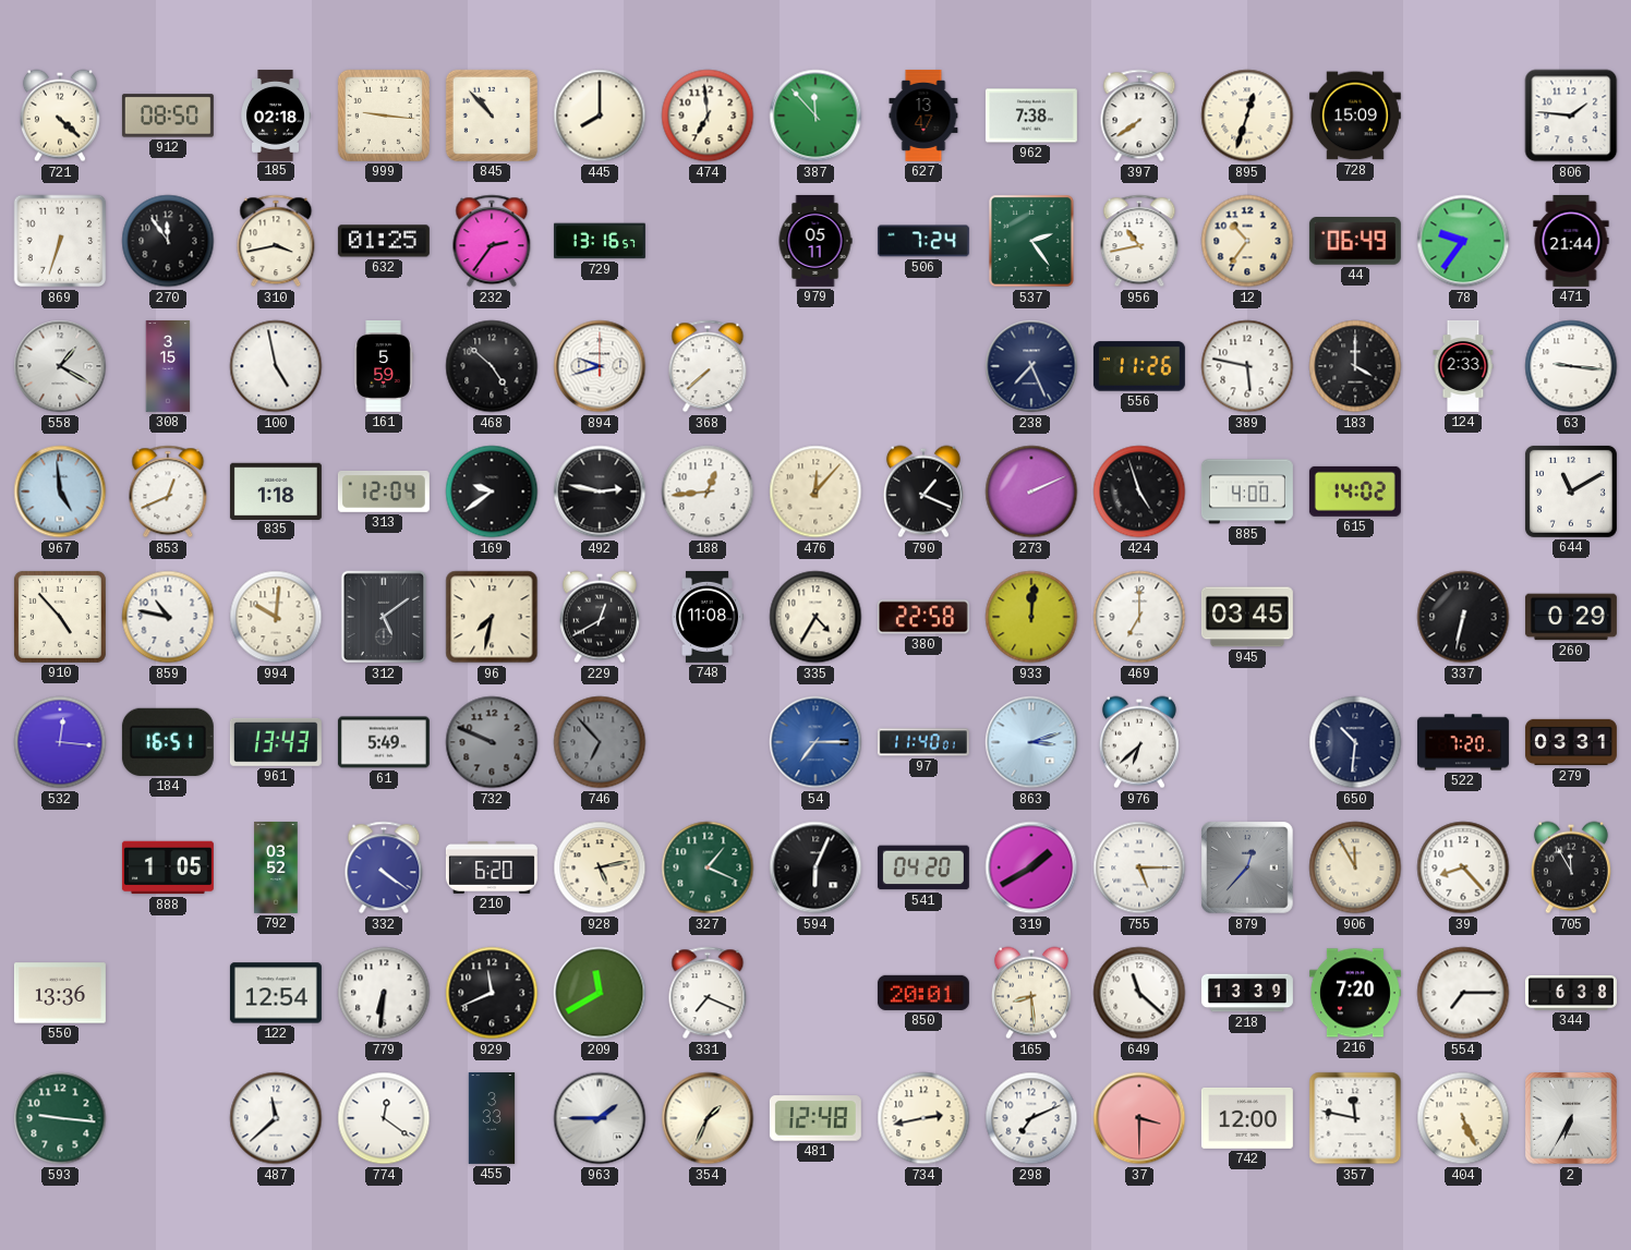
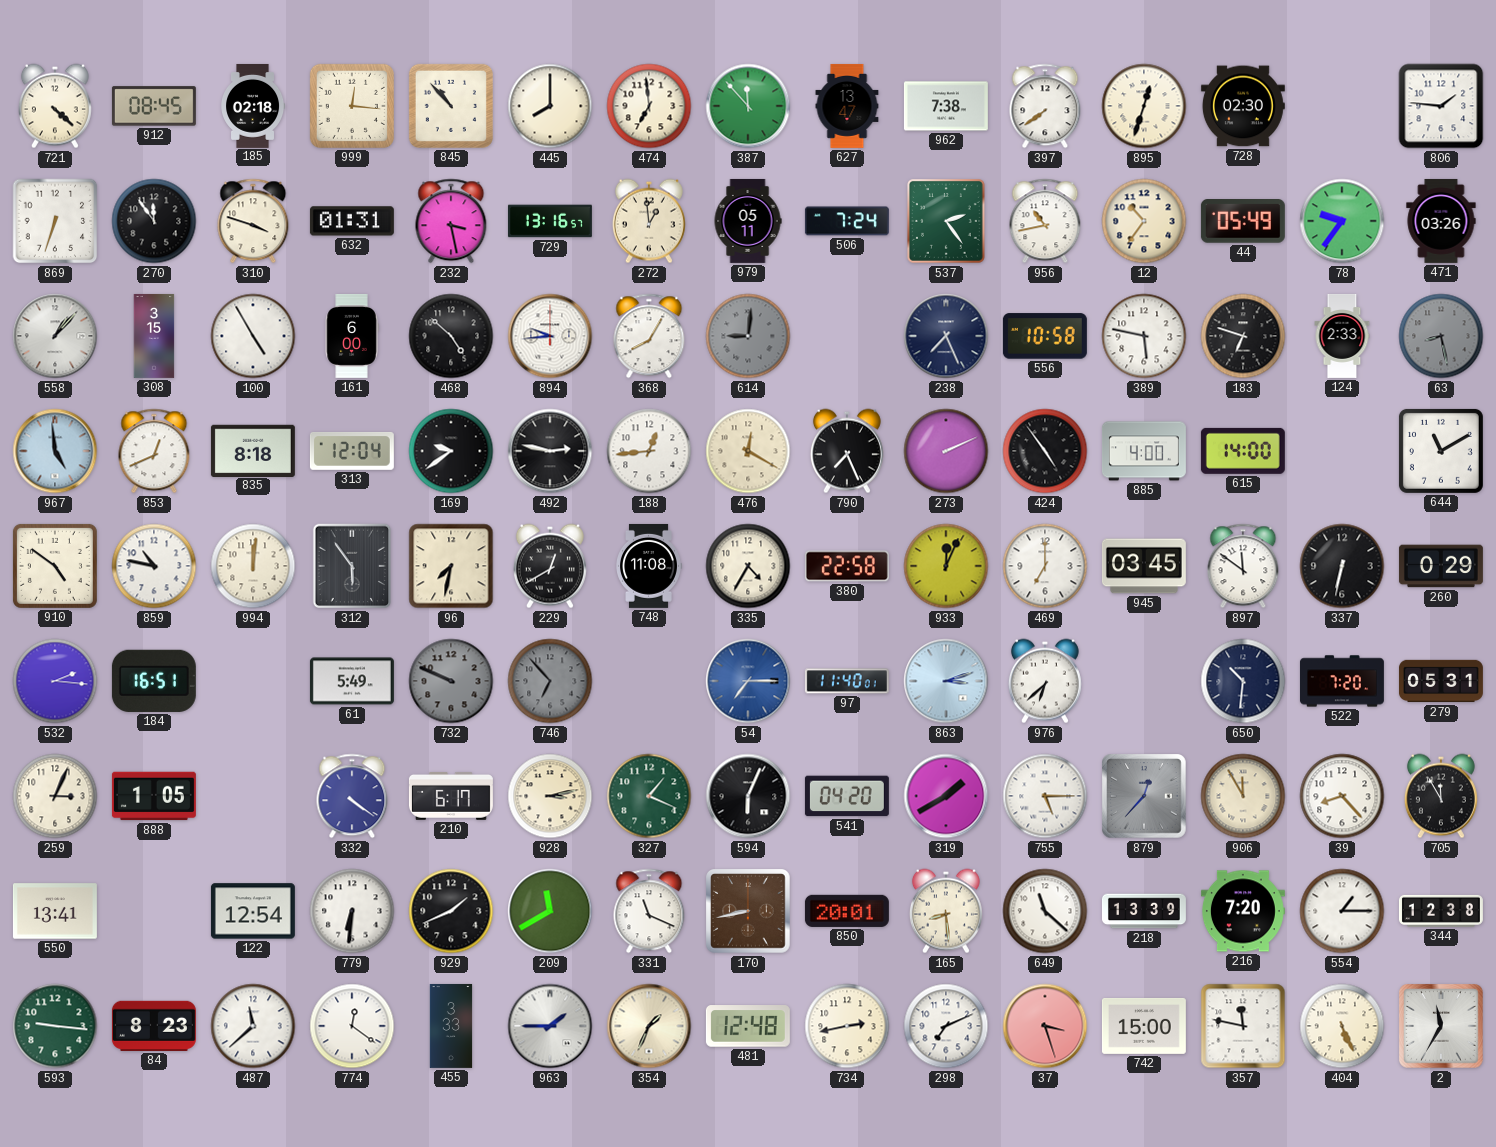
912: 08:50 -> 08:45
999: 9:16 -> 12:16
728: 15:09 -> 02:30
310: 3:43 -> 3:48
632: 01:25 -> 01:31
232: 2:36 -> 3:28
272: none -> 12:59
44: 06:49 -> 05:49
471: 21:44 -> 03:26
558: 1:20 -> 1:07
100: 4:58 -> 4:55
161: 5:59 -> 6:00
894: 9:42 -> 9:44
368: 7:38 -> 8:05
614: none -> 9:01
556: 11:26 -> 10:58
183: 4:00 -> 6:48
63: 9:16 -> 8:28
63 dial: white -> grey
835: 1:18 -> 8:18
476: 12:07 -> 12:20
790: 1:19 -> 7:26
424: 4:57 -> 4:54
615: 14:02 -> 14:00
910: 4:53 -> 4:51
994: 10:01 -> 12:01
312: 5:09 -> 5:54
933: 12:01 -> 12:04
897: none -> 11:51
532: 12:16 -> 2:16
961: 13:43 -> none
279: 03:31 -> 05:31
259: none -> 3:04
792: 03:52 -> none
210: 6:20 -> 6:17
928: 5:13 -> 3:13
550: 13:36 -> 13:41
929: 11:41 -> 1:41
331: 7:19 -> 11:19
170: none -> 8:43
554: 7:15 -> 1:15
344: 6:38 -> 12:38
84: none -> 8:23
37: 3:30 -> 3:27
742: 12:00 -> 15:00
2: 6:35 -> 11:35
